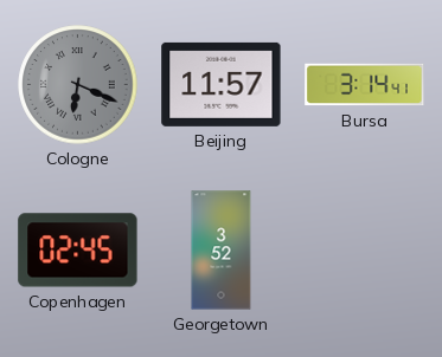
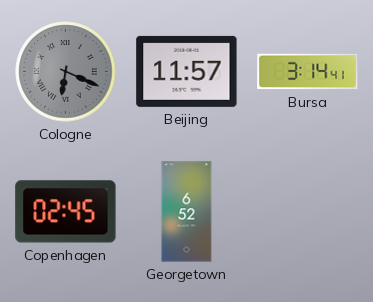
Georgetown: 3:52 -> 6:52
